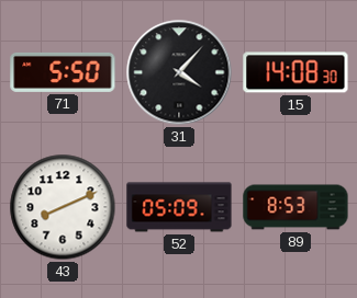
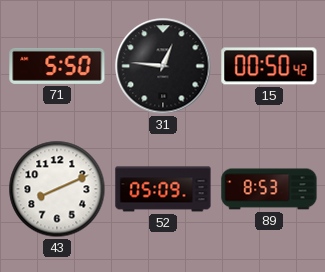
31: 4:07 -> 12:46
15: 14:08 -> 00:50
